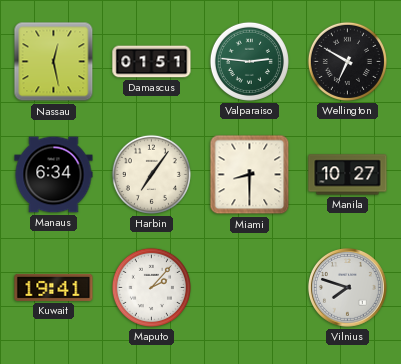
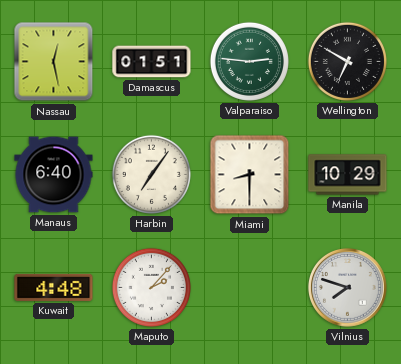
Manaus: 6:34 -> 6:40
Manila: 10:27 -> 10:29
Kuwait: 19:41 -> 4:48
